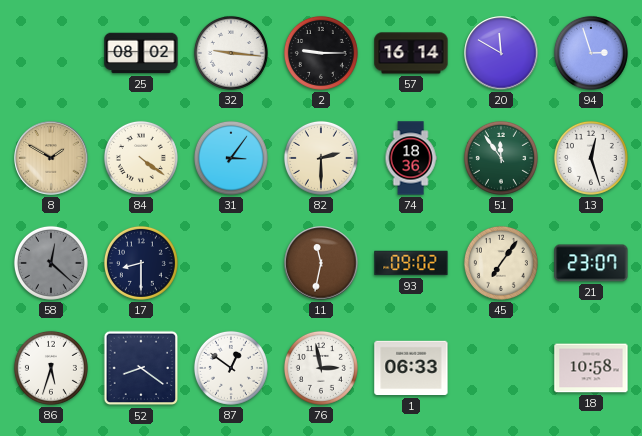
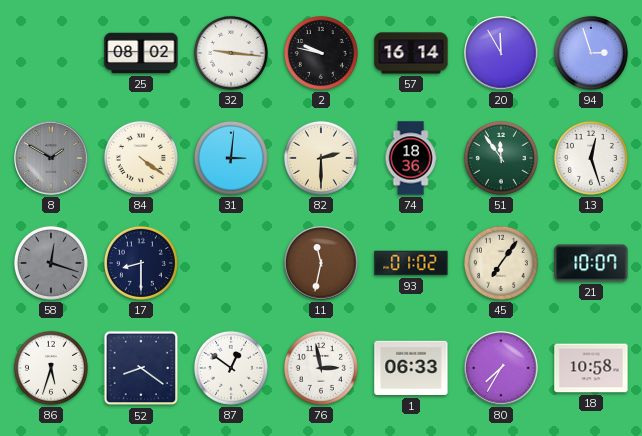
2: 9:15 -> 9:47
20: 11:50 -> 11:55
8 dial: champagne -> grey
31: 3:06 -> 3:01
58: 12:22 -> 12:18
93: 09:02 -> 01:02
21: 23:07 -> 10:07
80: none -> 7:35
